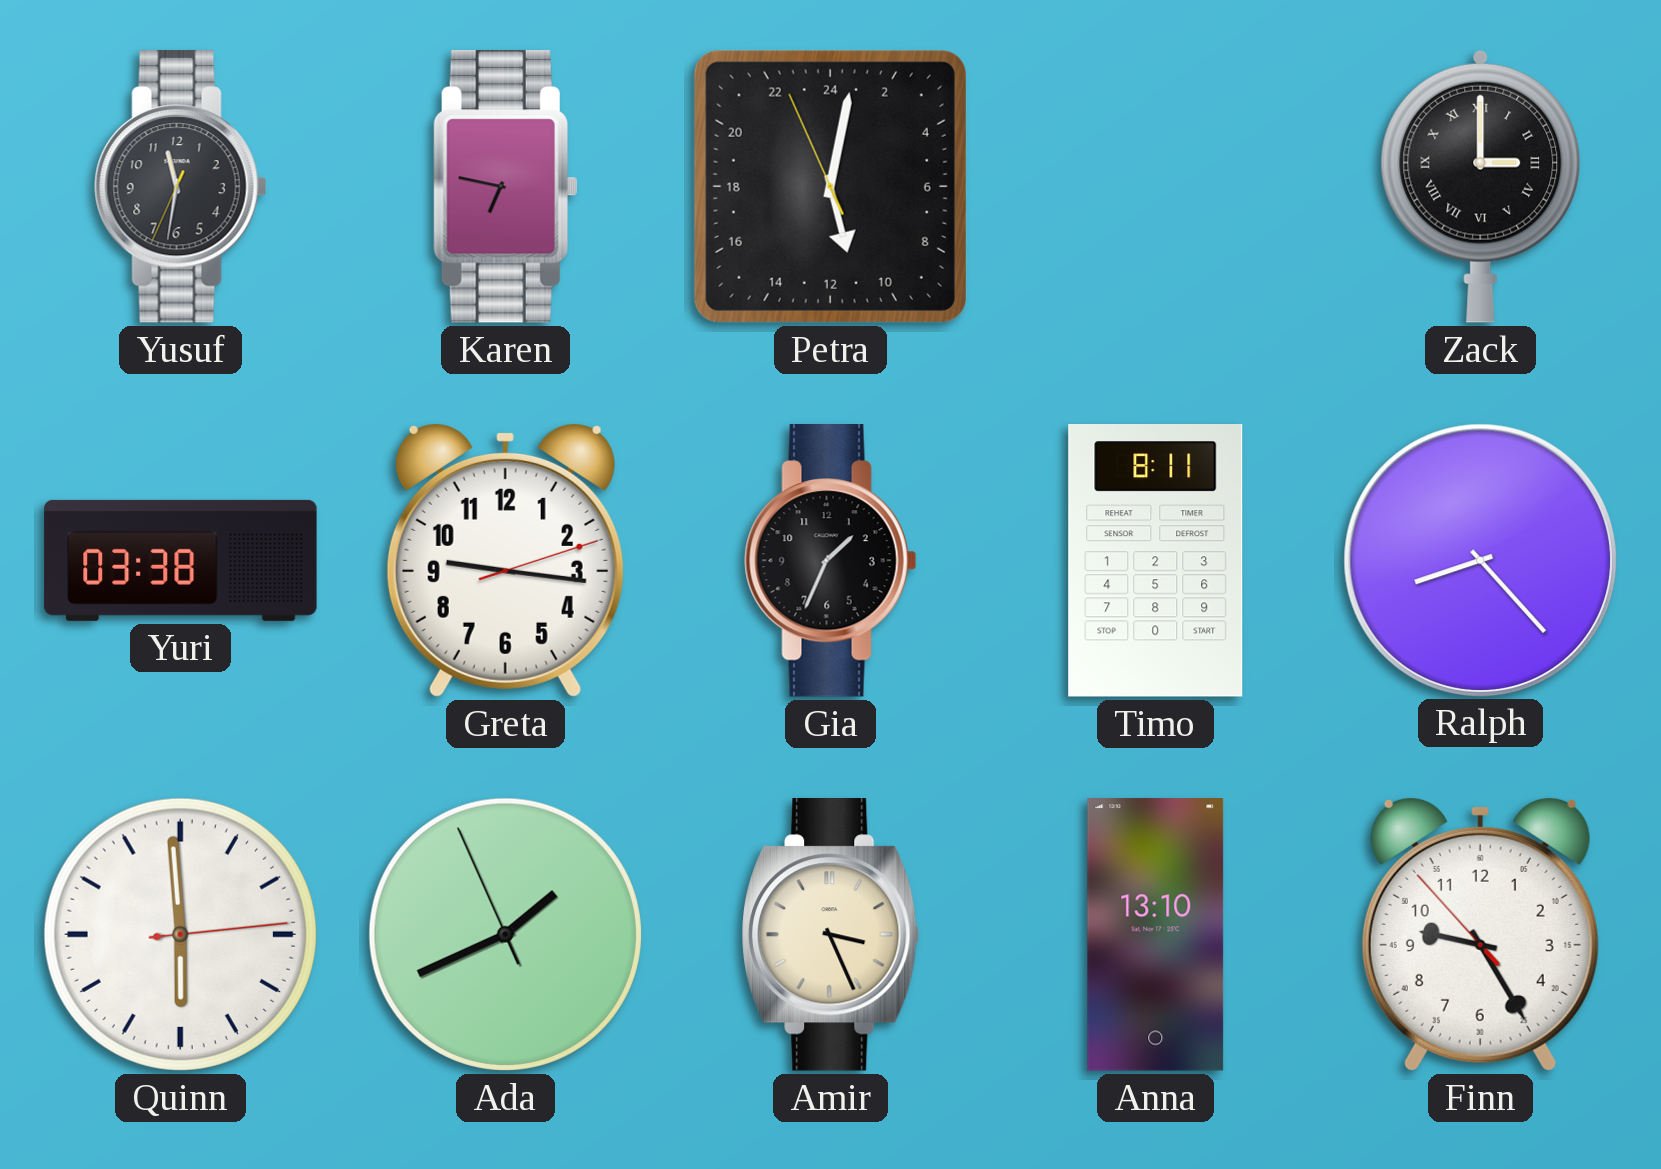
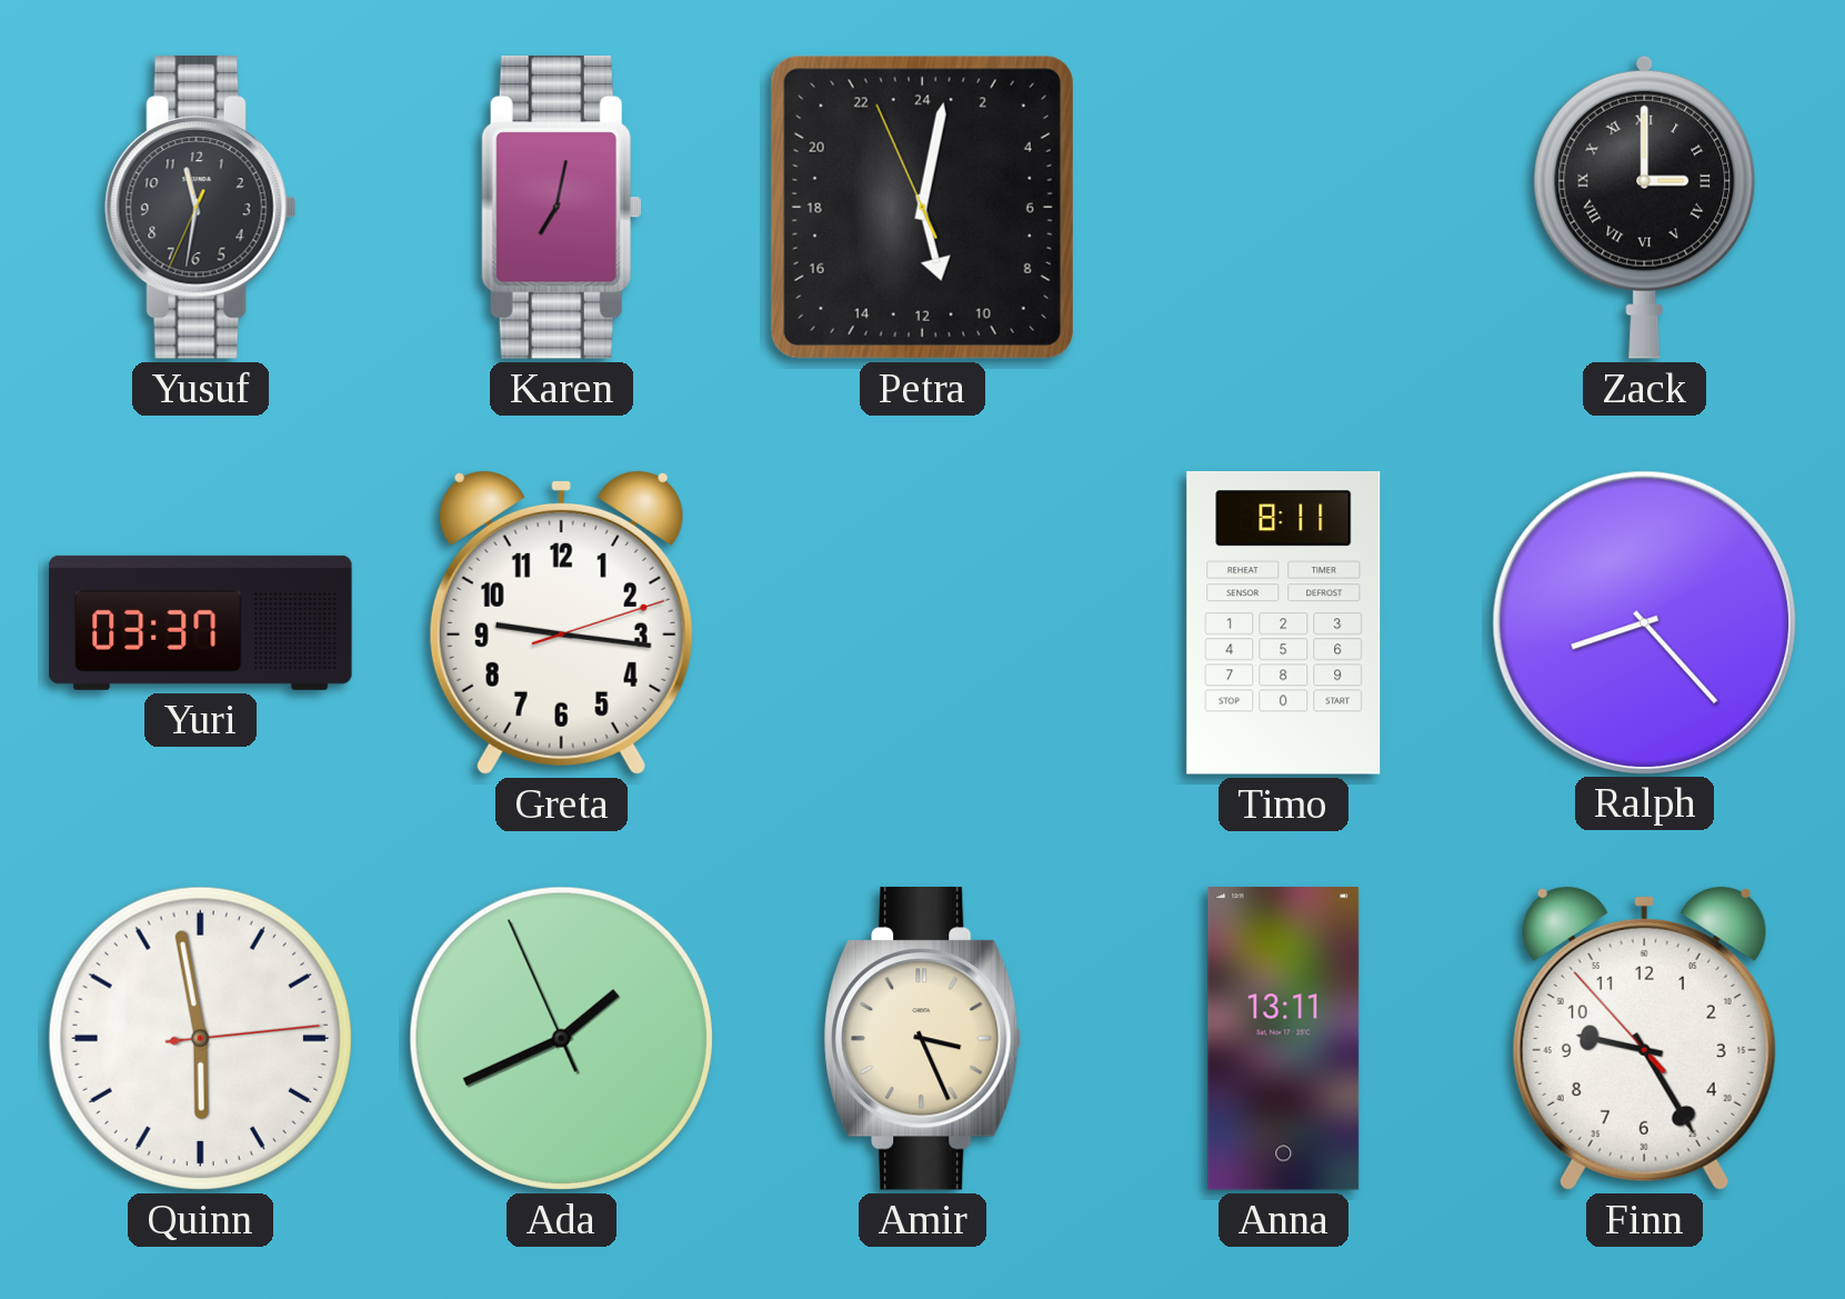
Karen: 6:47 -> 7:02
Yuri: 03:38 -> 03:37
Gia: 1:34 -> none
Quinn: 5:59 -> 5:58
Anna: 13:10 -> 13:11
